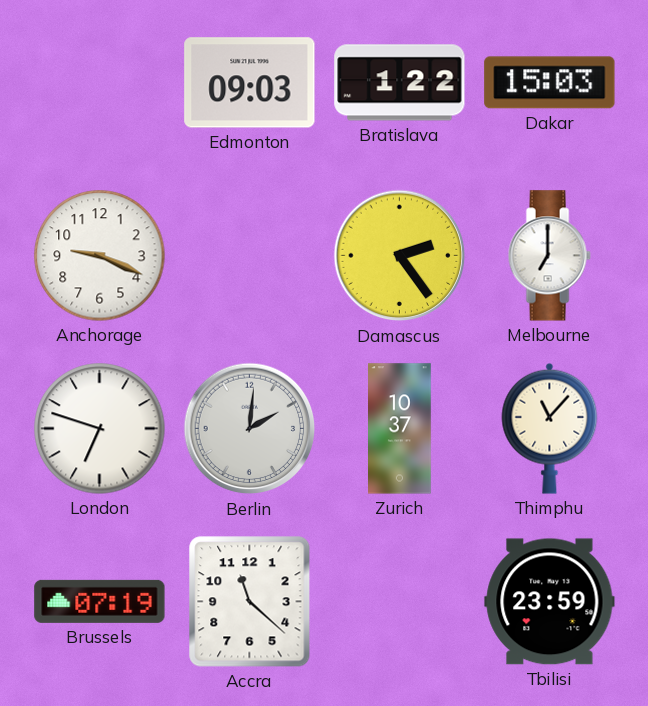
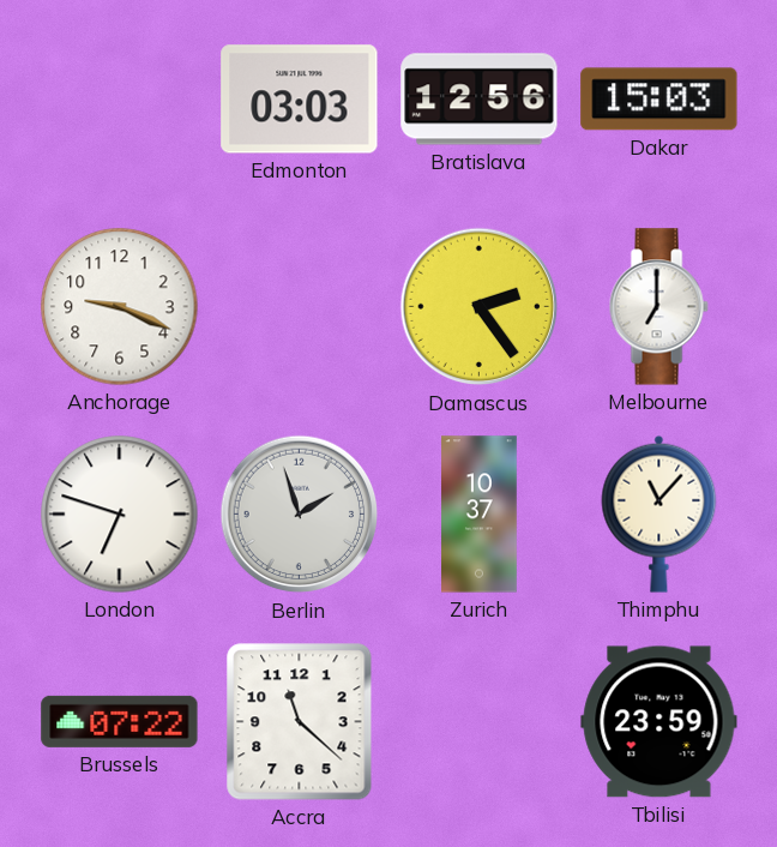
Edmonton: 09:03 -> 03:03
Bratislava: 1:22 -> 12:56
Berlin: 2:01 -> 1:57
Brussels: 07:19 -> 07:22
